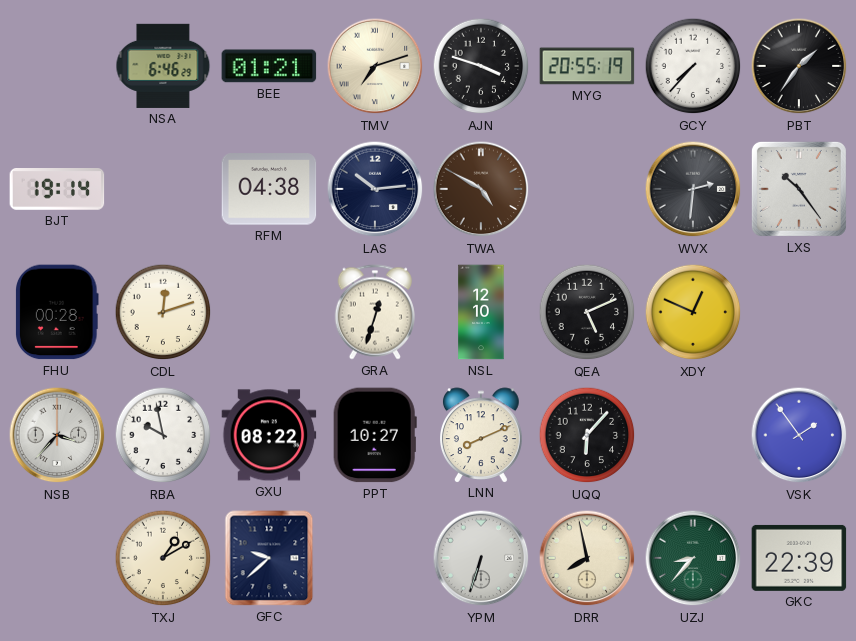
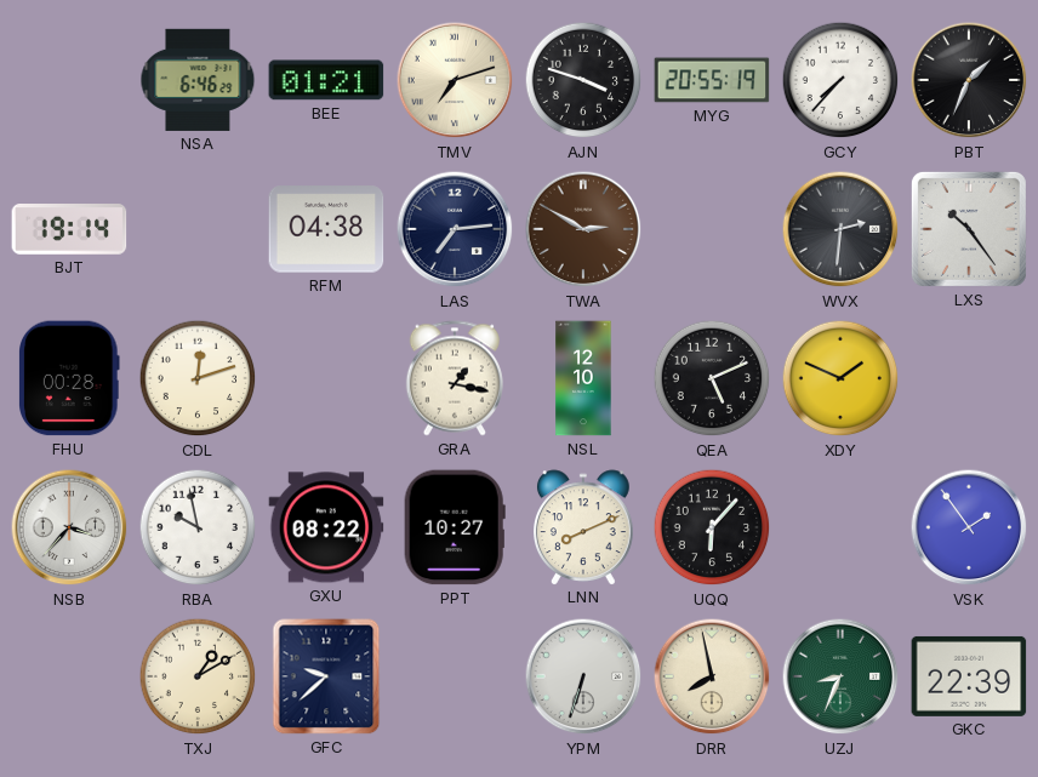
PBT: 1:36 -> 1:34
LAS: 10:14 -> 7:14
TWA: 4:50 -> 2:50
GRA: 12:33 -> 1:17
XDY: 12:49 -> 1:49
UZJ: 8:37 -> 8:34
